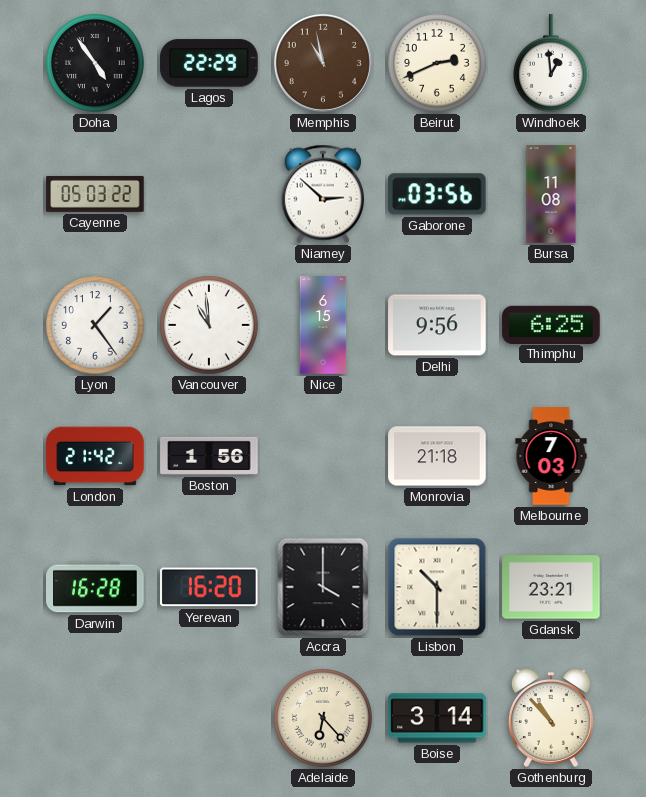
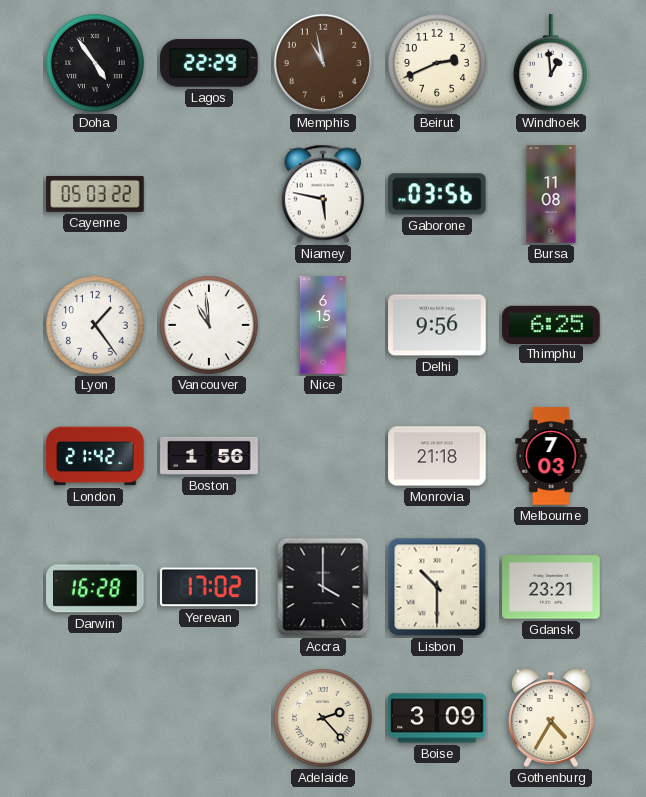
Niamey: 2:52 -> 5:47
Yerevan: 16:20 -> 17:02
Adelaide: 6:23 -> 2:23
Boise: 3:14 -> 3:09
Gothenburg: 10:53 -> 4:35
